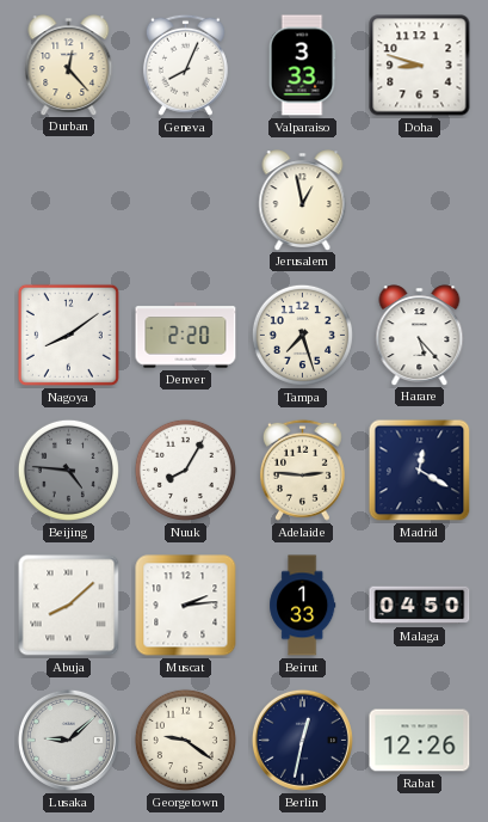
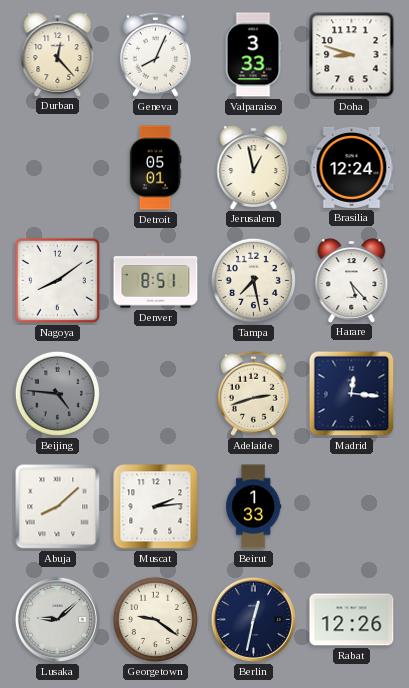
Detroit: none -> 05:01
Brasilia: none -> 12:24
Denver: 2:20 -> 8:51
Tampa: 7:27 -> 7:28
Nuuk: 8:05 -> none
Adelaide: 2:46 -> 2:42
Madrid: 12:20 -> 12:16
Malaga: 04:50 -> none
